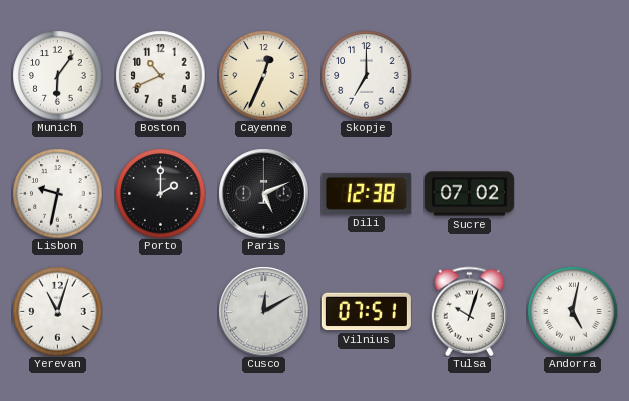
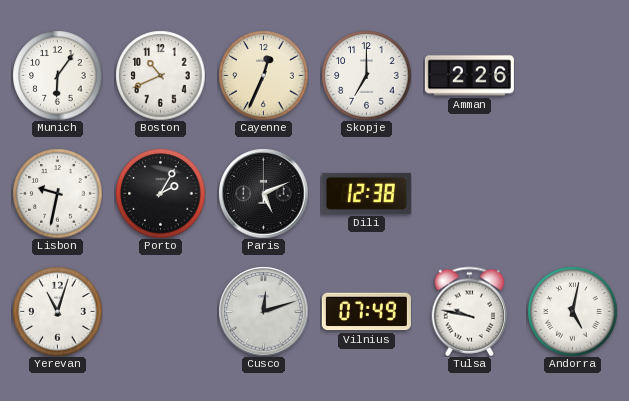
Amman: none -> 2:26
Porto: 2:00 -> 2:05
Sucre: 07:02 -> none
Cusco: 12:10 -> 12:12
Vilnius: 07:51 -> 07:49
Tulsa: 10:03 -> 9:47
